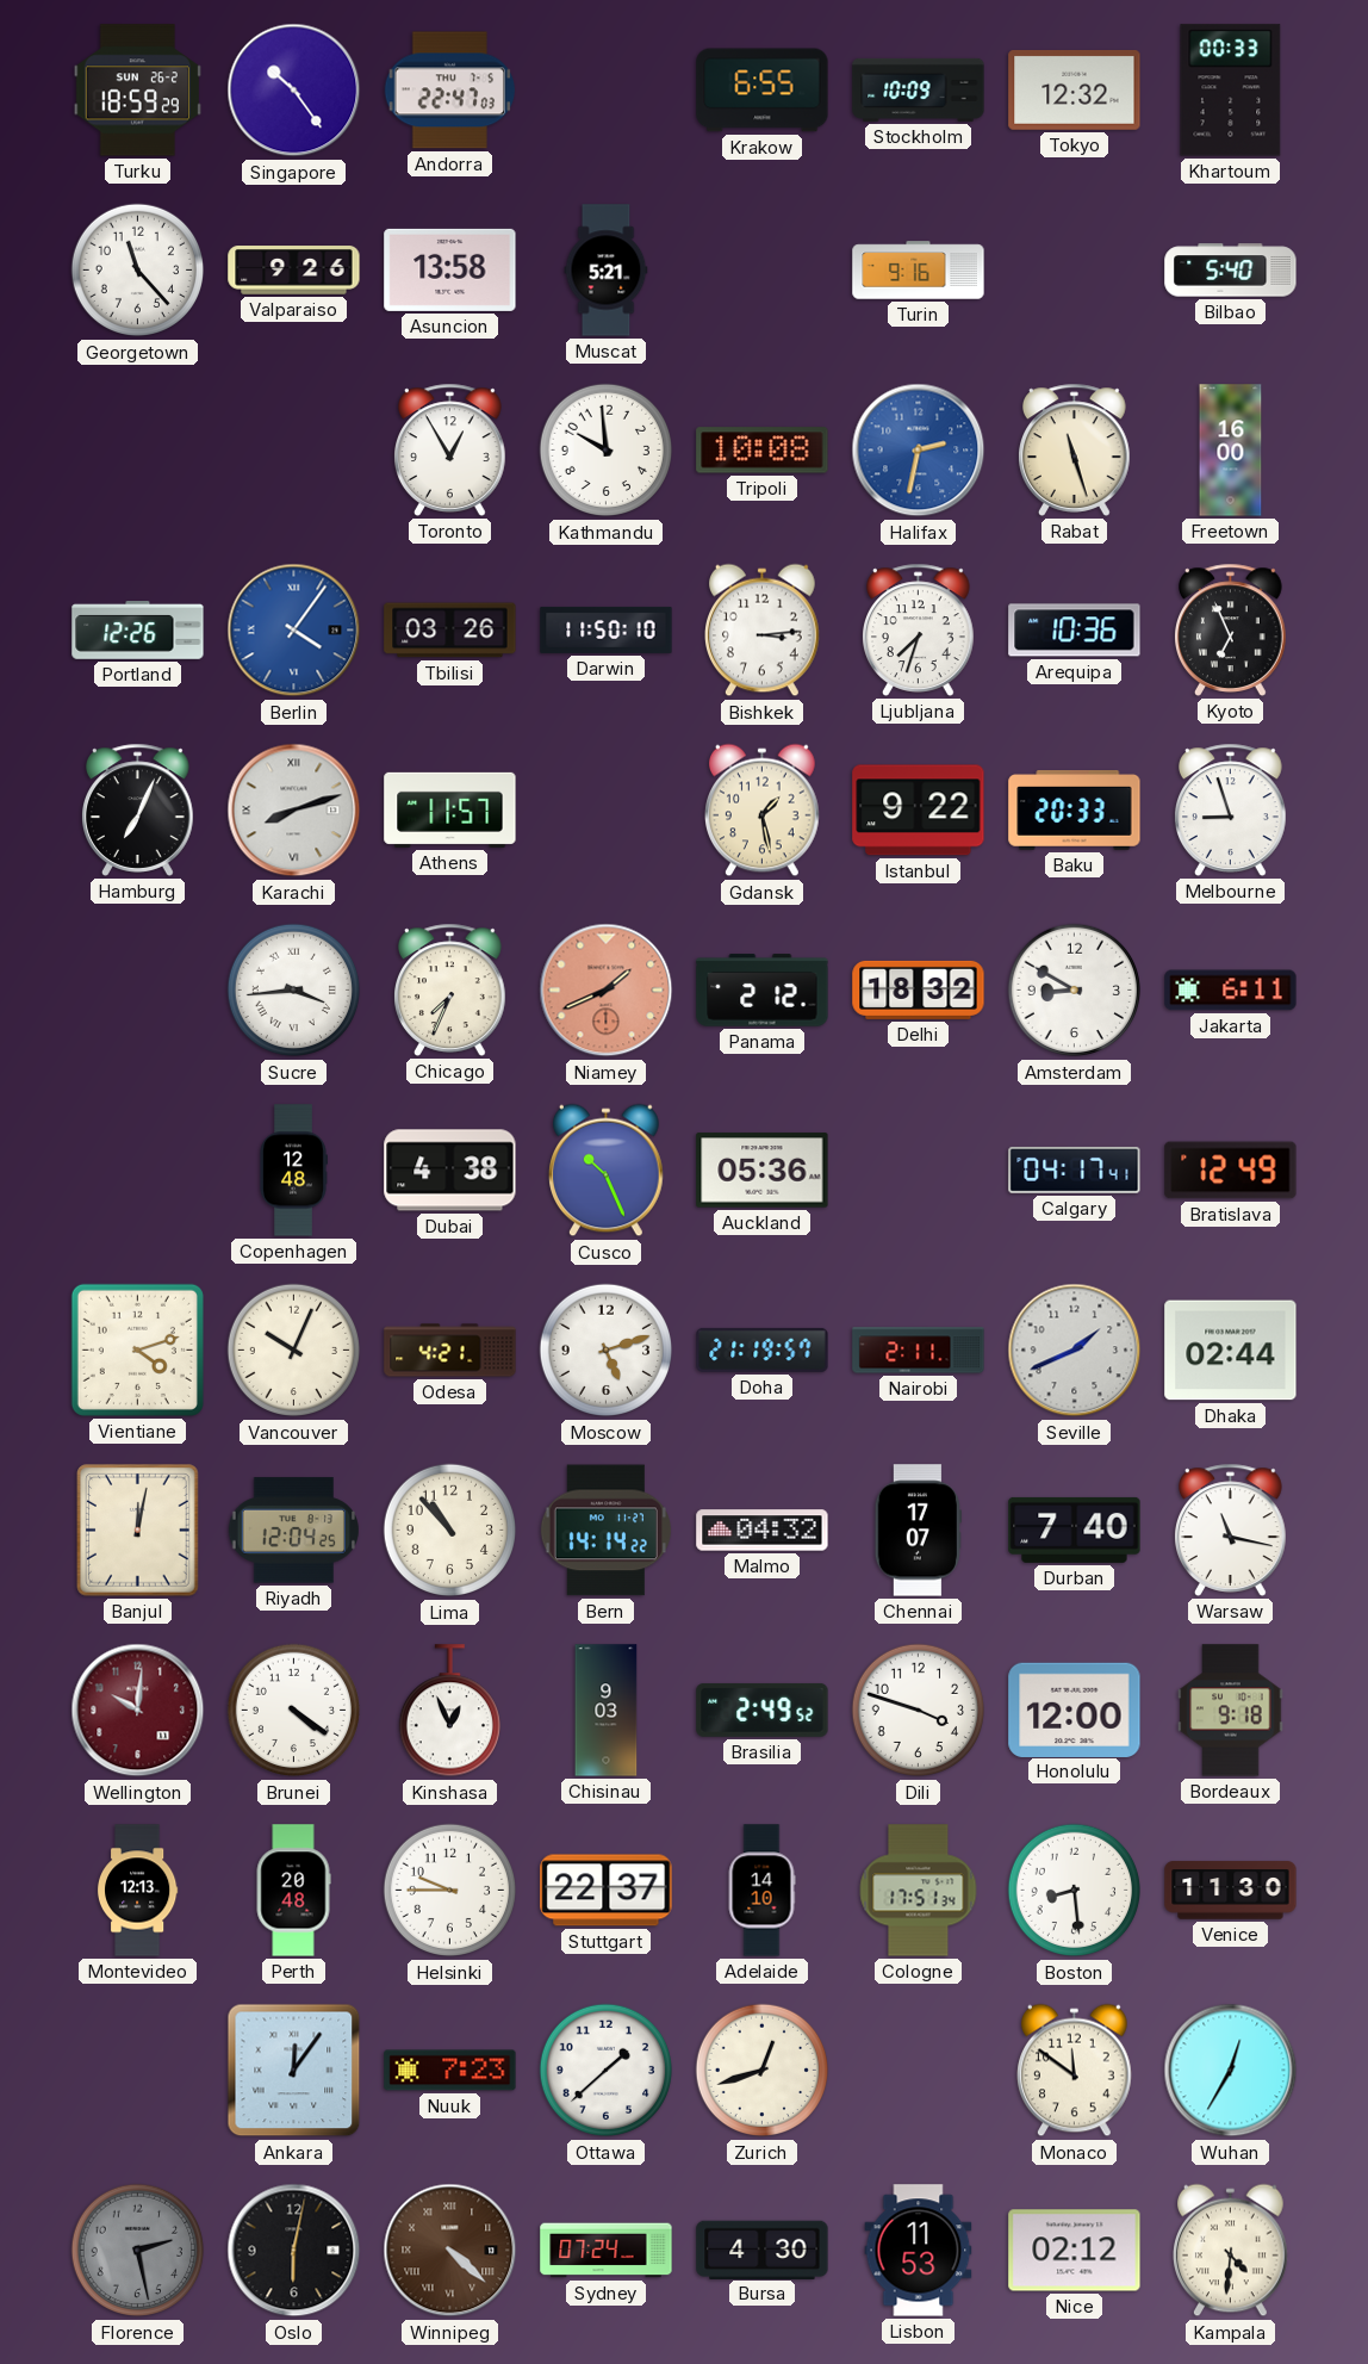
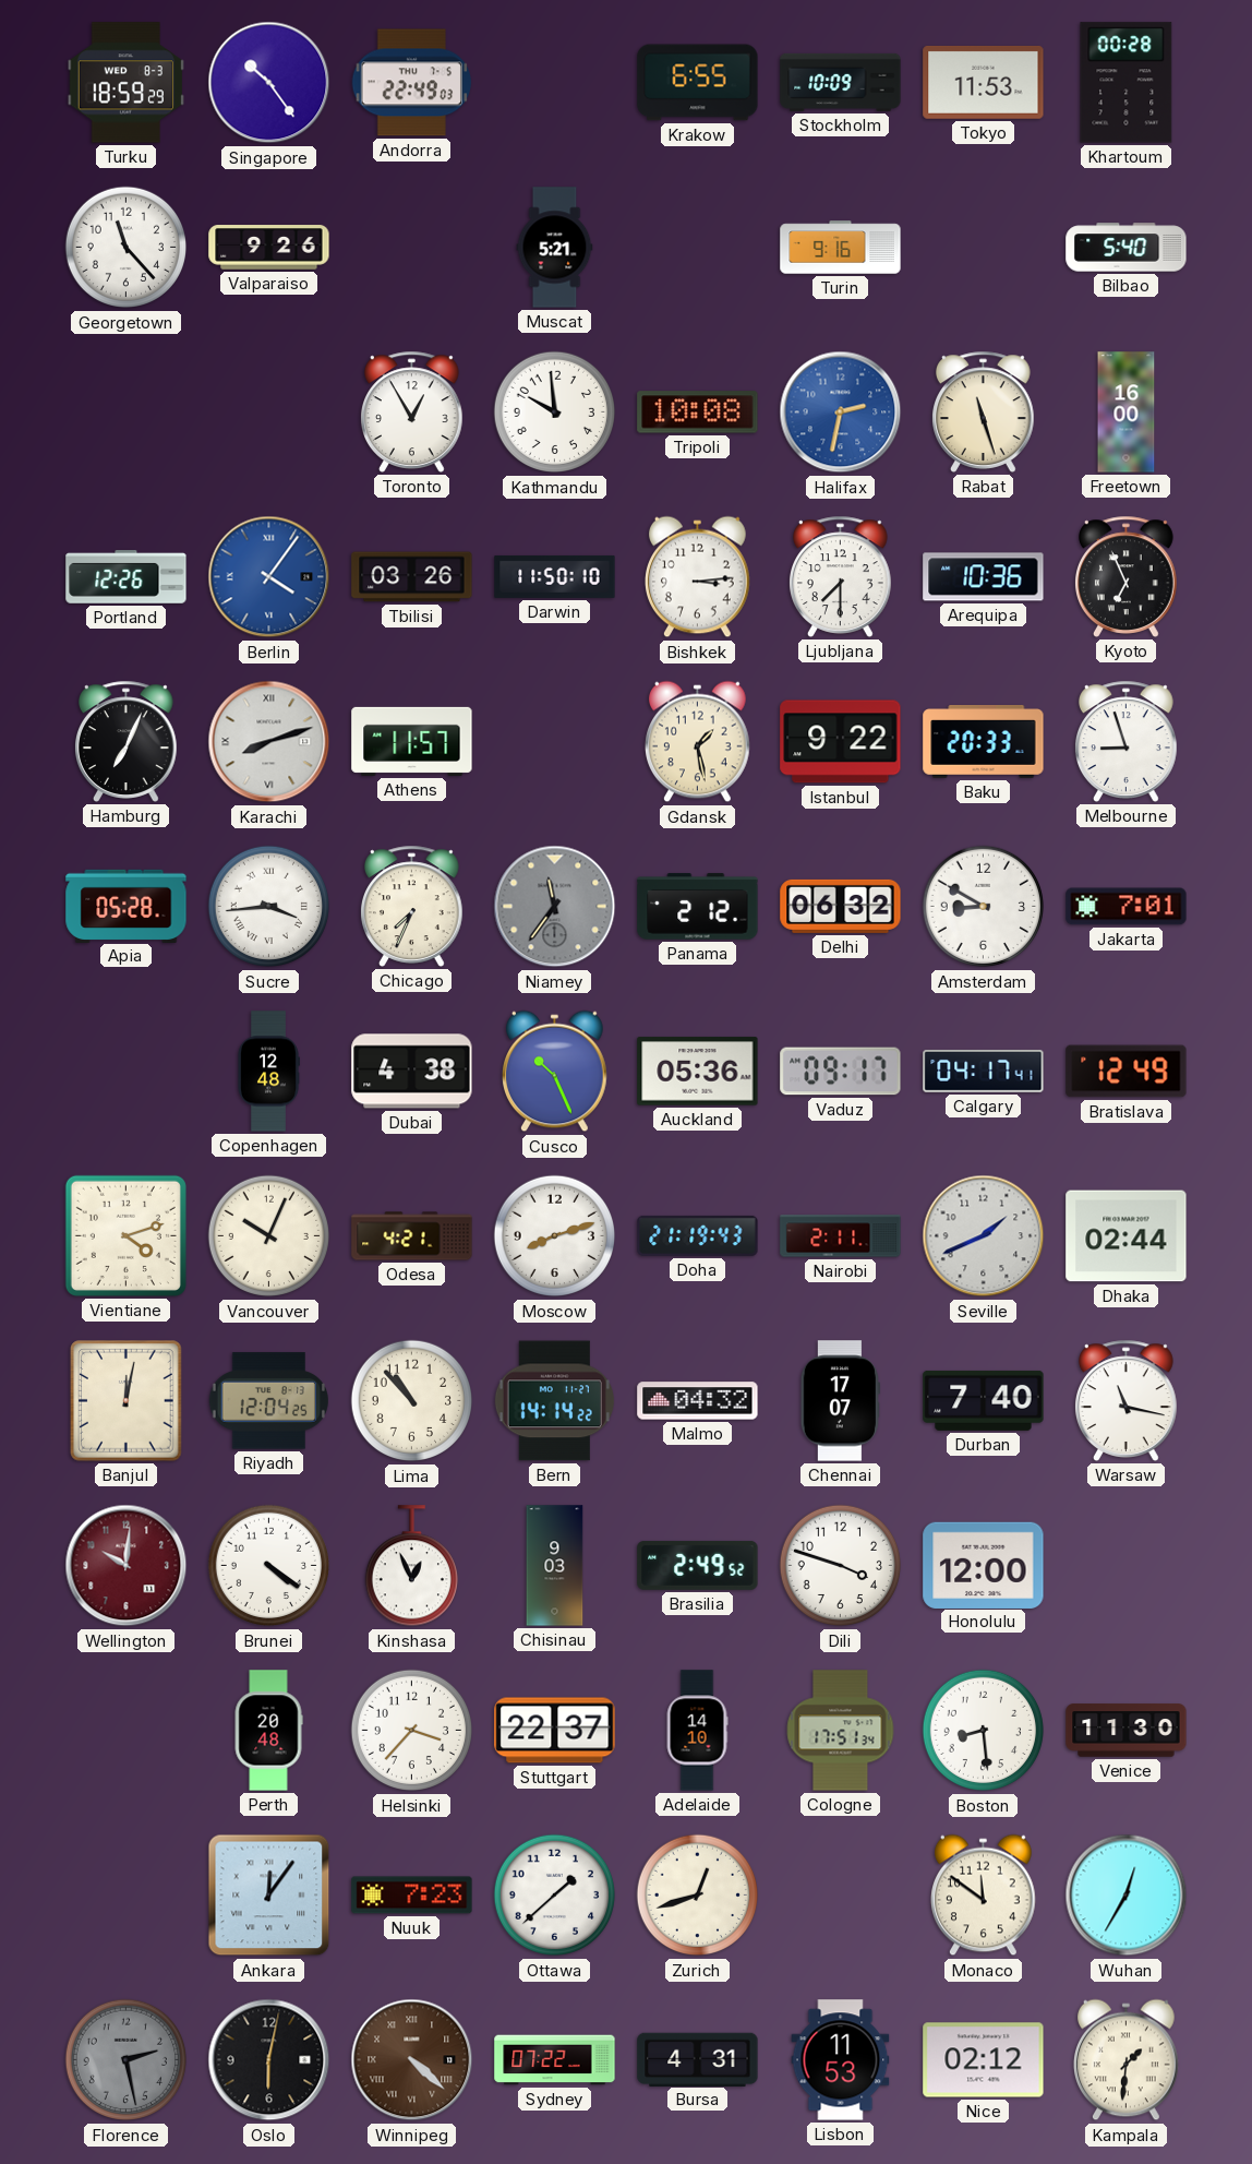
Turku date: SUN 26-2 -> WED 8-3
Andorra: 22:47 -> 22:49
Tokyo: 12:32 -> 11:53
Khartoum: 00:33 -> 00:28
Asuncion: 13:58 -> none
Ljubljana: 7:33 -> 7:30
Apia: none -> 05:28
Niamey: 1:41 -> 11:36
Niamey dial: salmon -> grey
Delhi: 18:32 -> 06:32
Jakarta: 6:11 -> 7:01
Vaduz: none -> 09:17
Moscow: 5:12 -> 8:12
Doha: 21:19:57 -> 21:19:43
Bordeaux: 9:18 -> none
Montevideo: 12:13 -> none
Helsinki: 9:45 -> 3:37
Sydney: 07:24 -> 07:22
Bursa: 4:30 -> 4:31
Kampala: 4:31 -> 1:31
